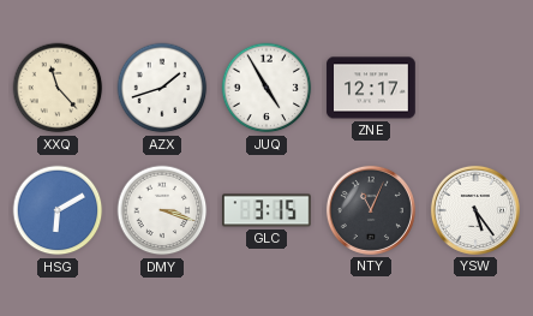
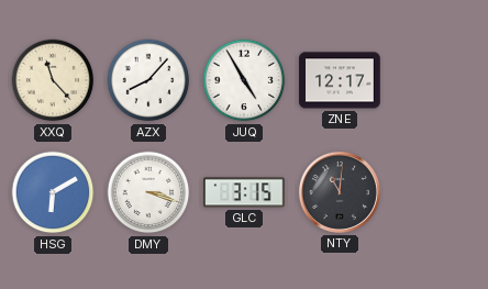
AZX: 1:42 -> 8:07
NTY: 11:04 -> 11:01
YSW: 5:24 -> none
